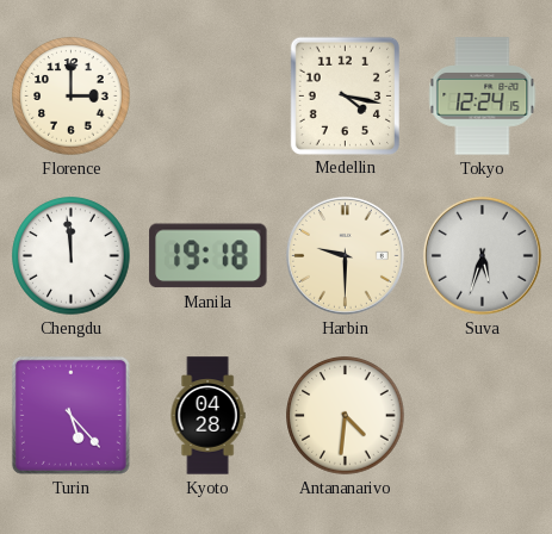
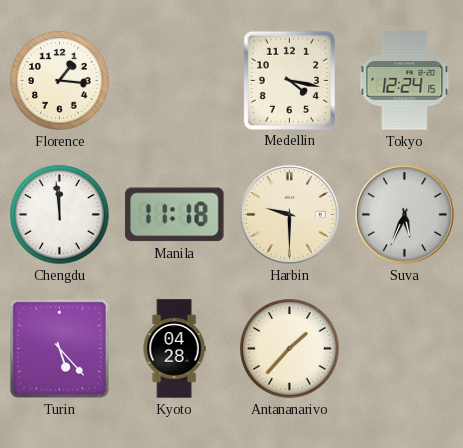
Florence: 3:00 -> 1:16
Manila: 19:18 -> 11:18
Suva: 5:33 -> 5:34
Antananarivo: 4:31 -> 1:37
